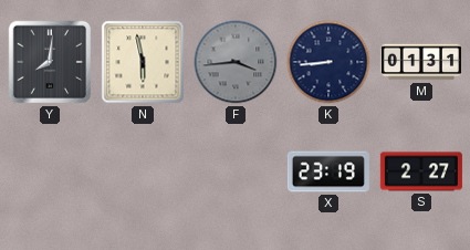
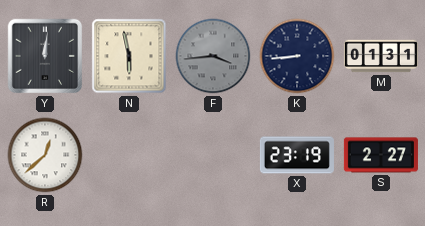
Y: 8:01 -> 12:01
R: none -> 12:38
